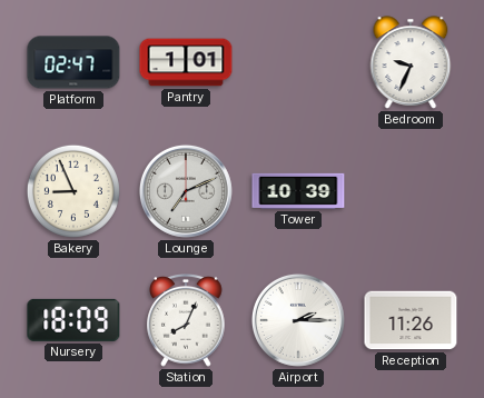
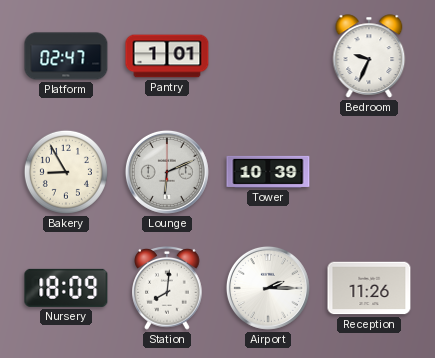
Bakery: 8:56 -> 8:55
Lounge: 7:11 -> 6:11
Station: 8:04 -> 8:01
